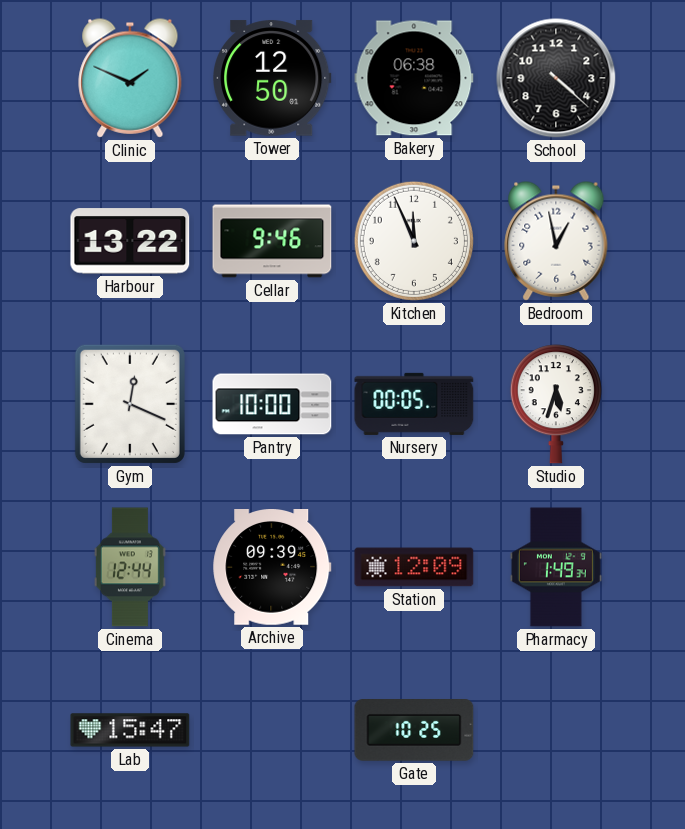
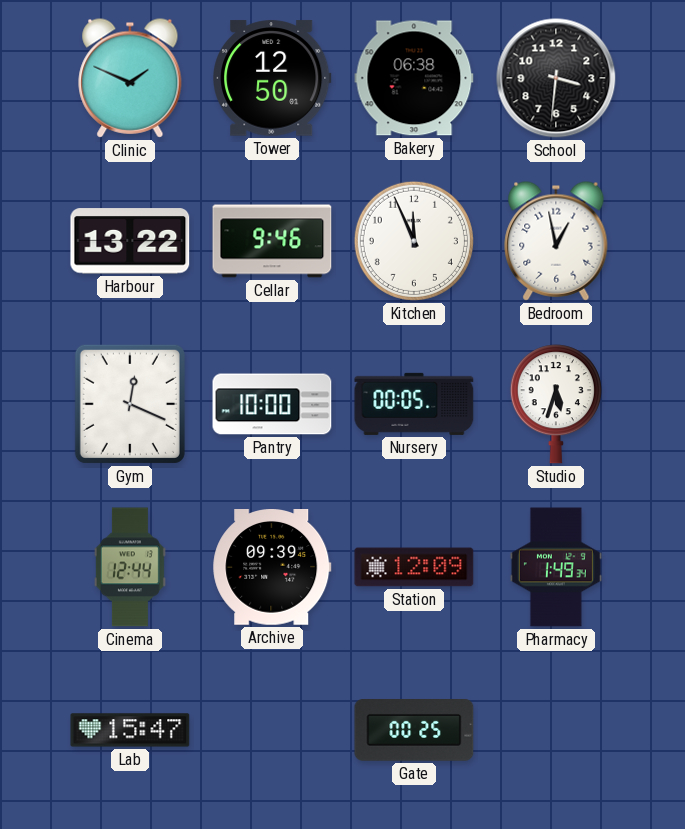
School: 4:22 -> 3:31
Gate: 10:25 -> 00:25
